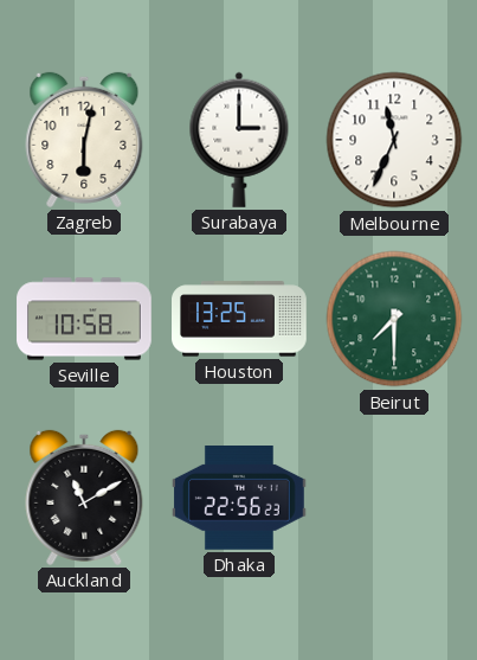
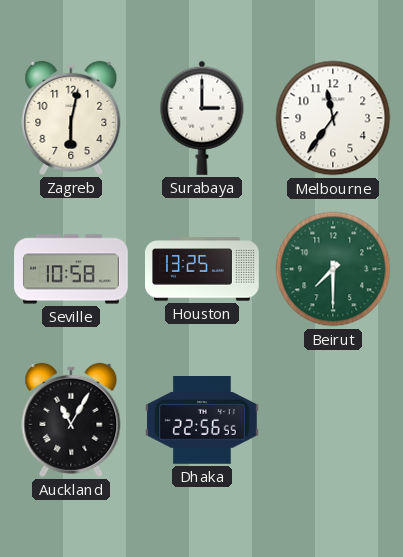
Melbourne: 11:34 -> 11:36
Auckland: 11:10 -> 11:05
Dhaka: 22:56:23 -> 22:56:55
